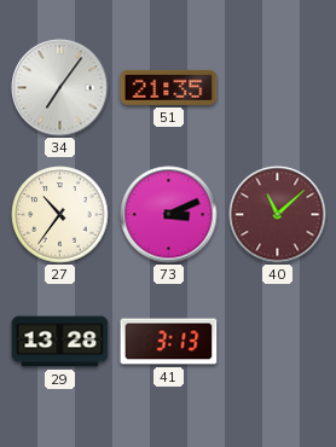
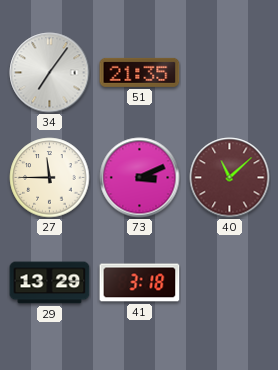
27: 10:36 -> 11:45
29: 13:28 -> 13:29
41: 3:13 -> 3:18
